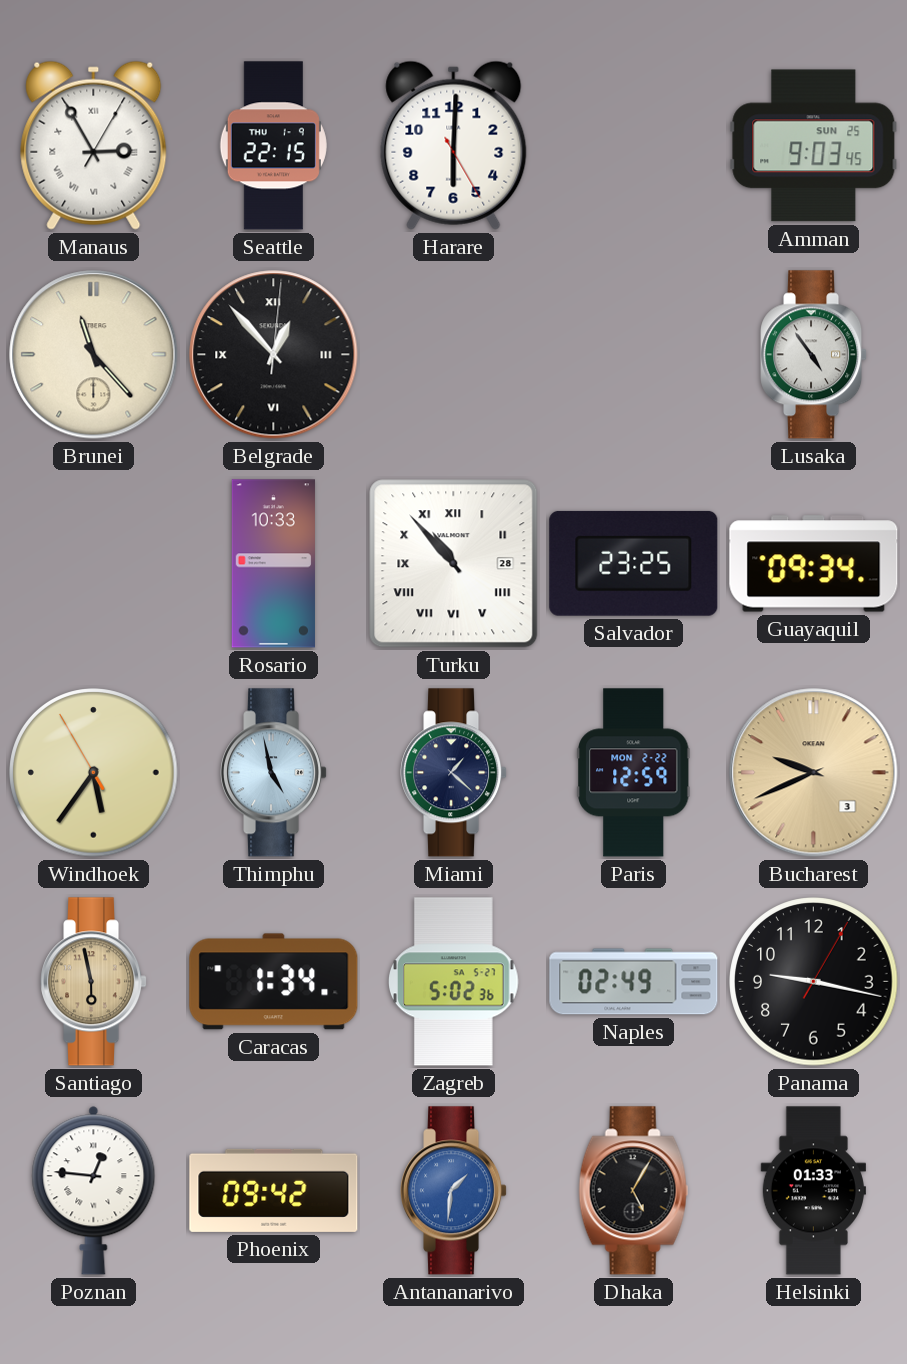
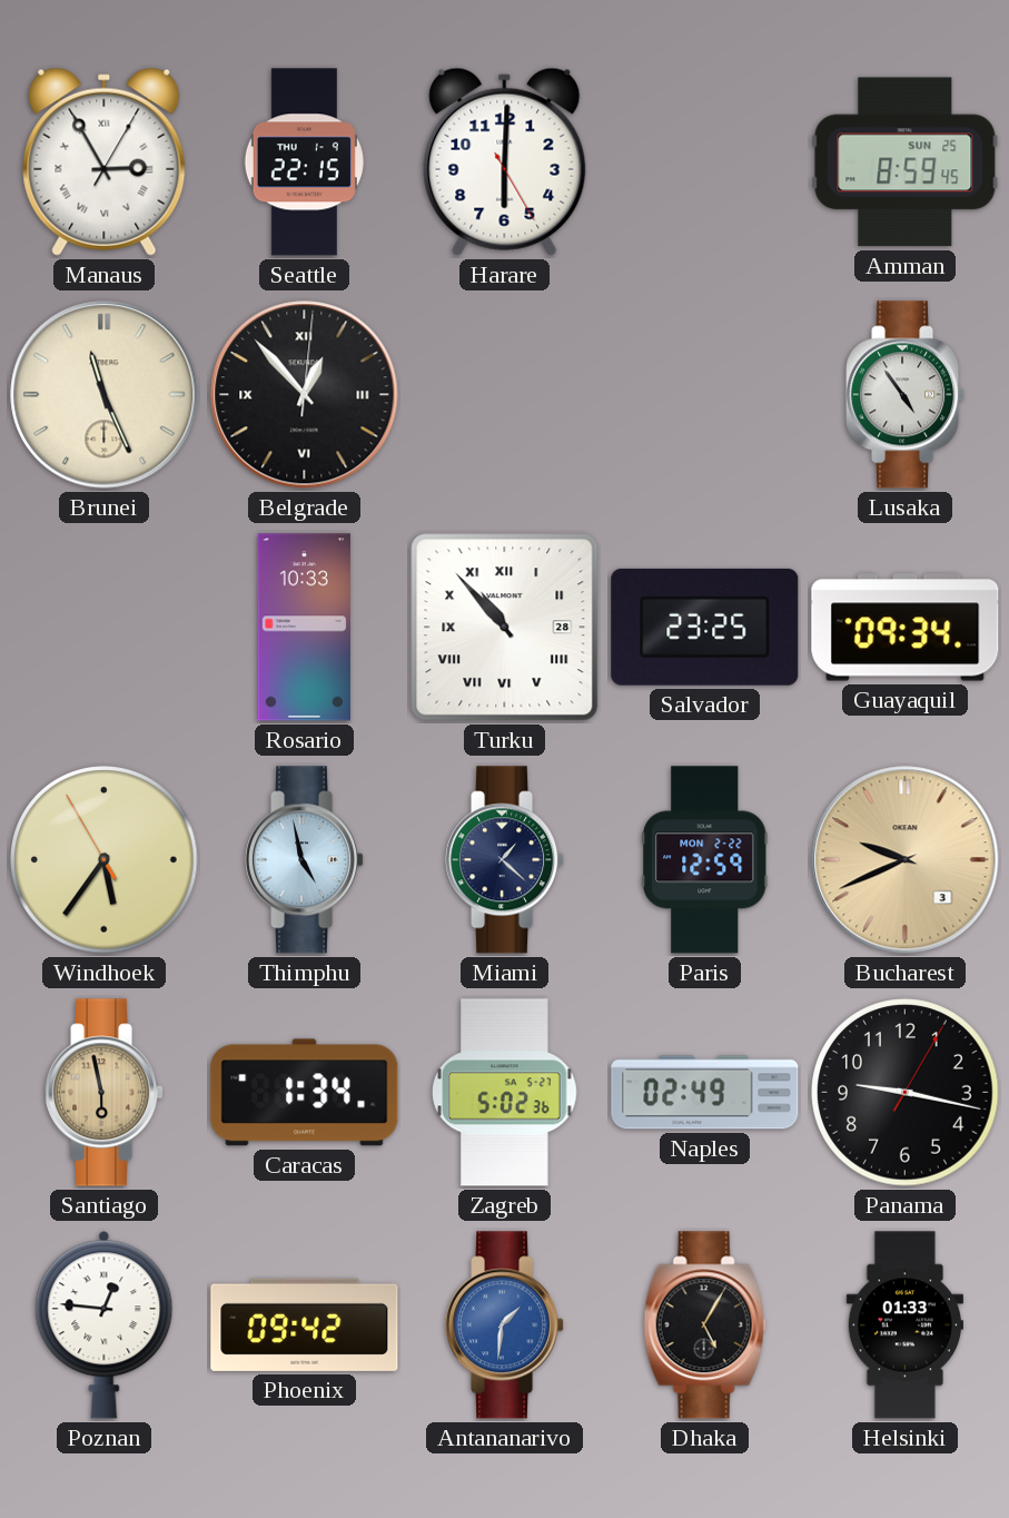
Amman: 9:03 -> 8:59
Brunei: 11:23 -> 11:26
